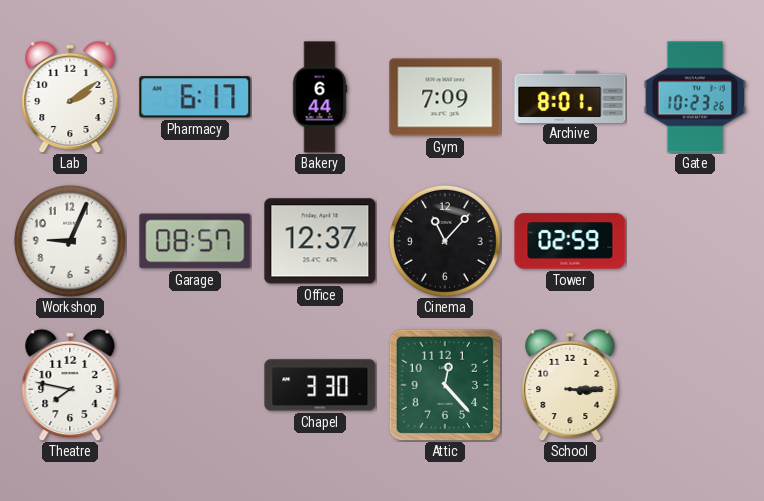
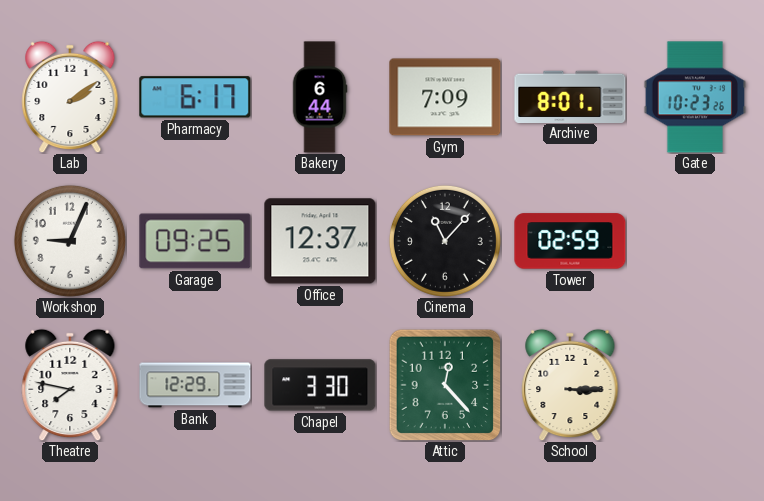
Garage: 08:57 -> 09:25
Bank: none -> 12:29
